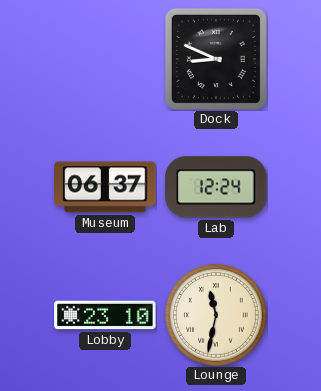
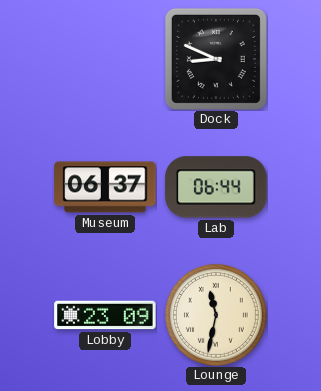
Lab: 12:24 -> 06:44
Lobby: 23:10 -> 23:09
